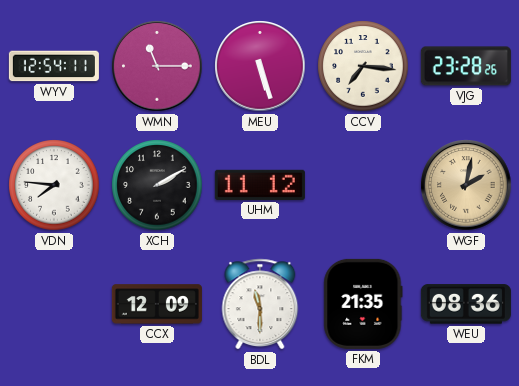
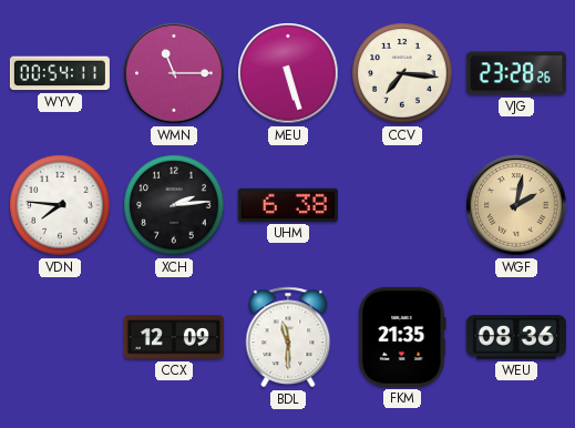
WYV: 12:54 -> 00:54
XCH: 2:10 -> 2:14
UHM: 11:12 -> 6:38
